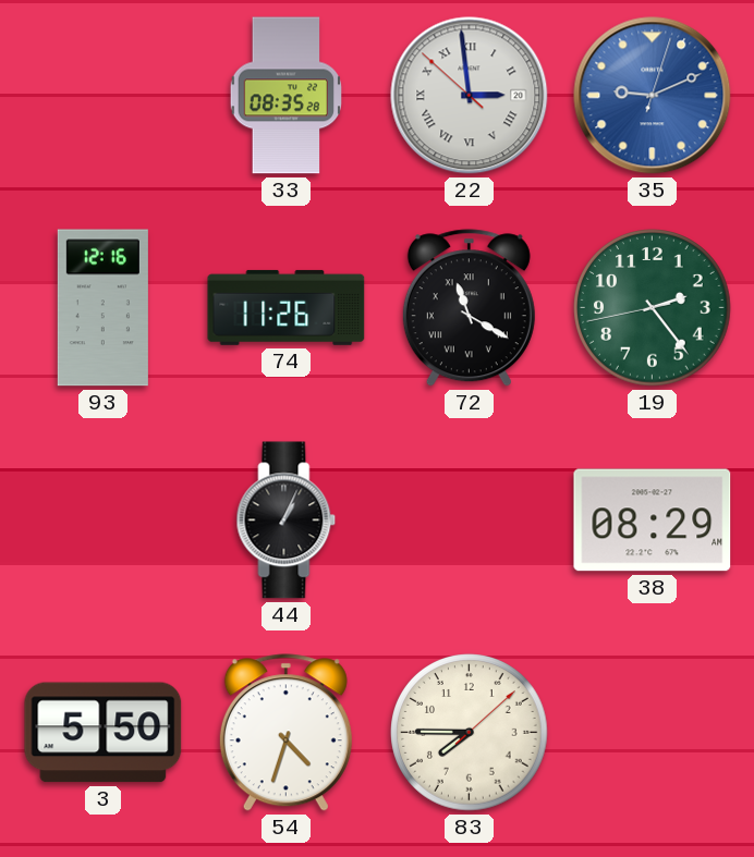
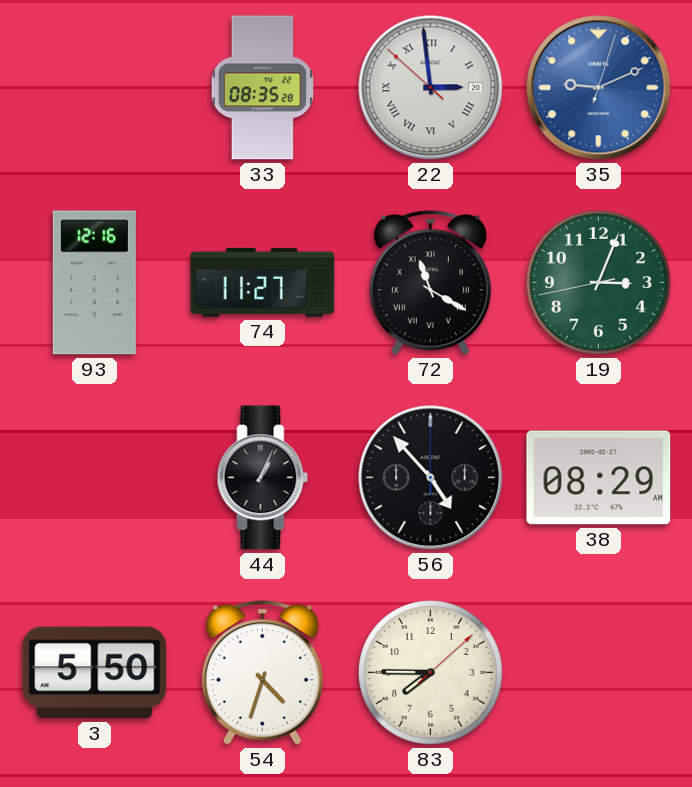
74: 11:26 -> 11:27
19: 2:23 -> 3:03
56: none -> 4:53
